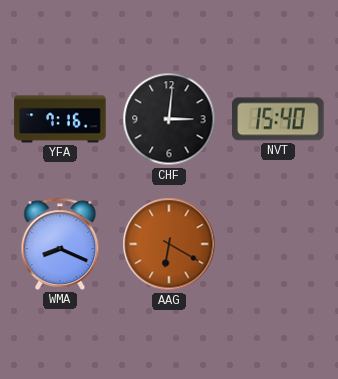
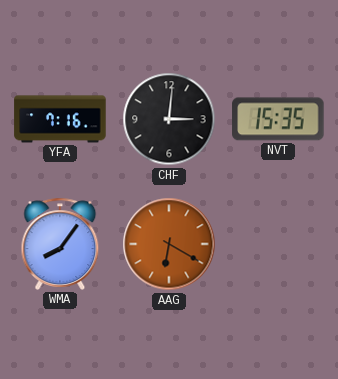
NVT: 15:40 -> 15:35
WMA: 8:19 -> 8:06
